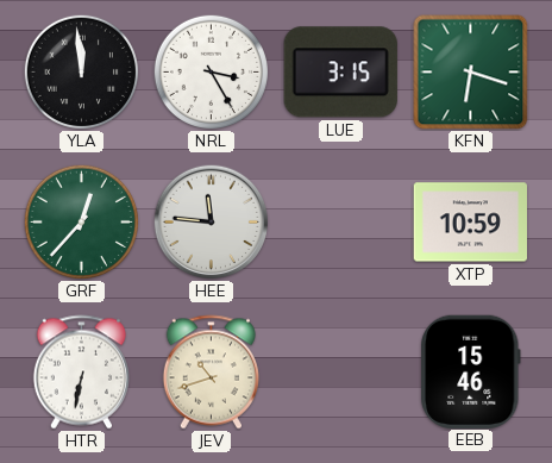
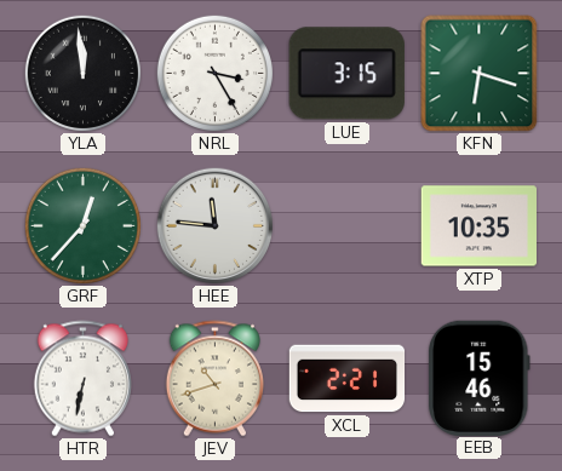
XTP: 10:59 -> 10:35
XCL: none -> 2:21
